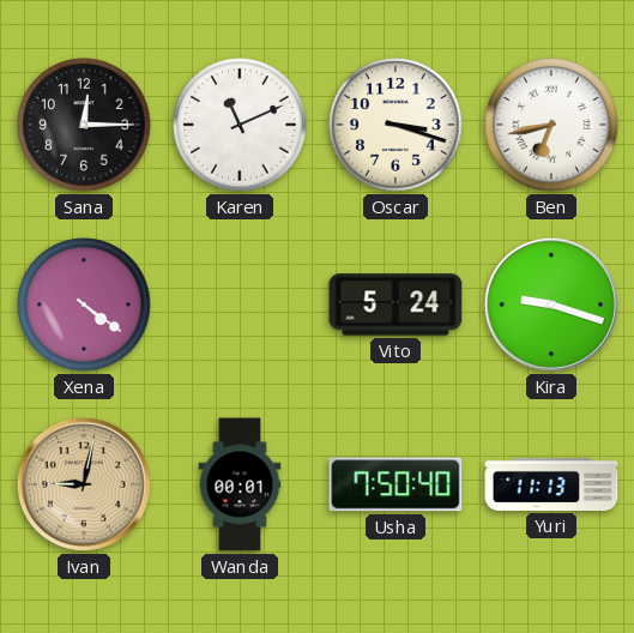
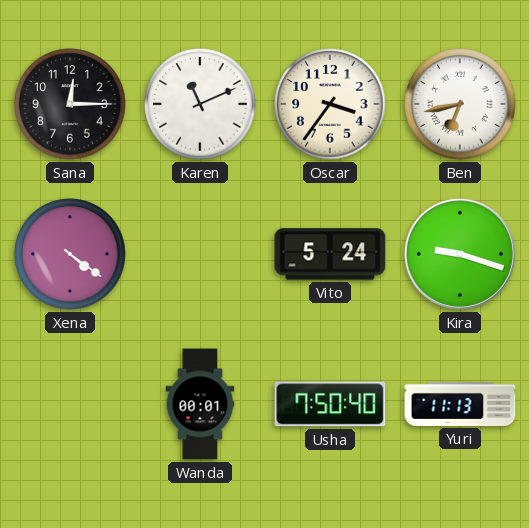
Oscar: 3:18 -> 3:36
Ivan: 9:02 -> none
